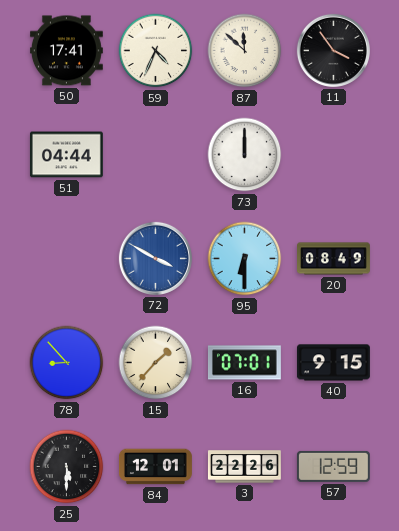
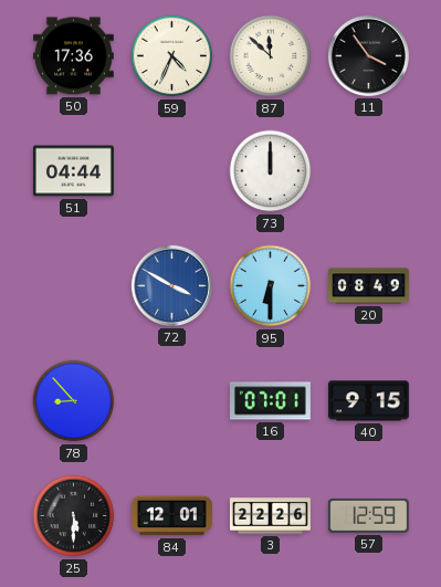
50: 17:41 -> 17:36
15: 1:37 -> none
